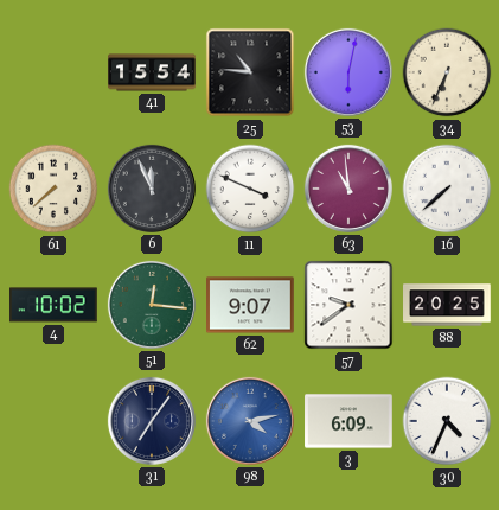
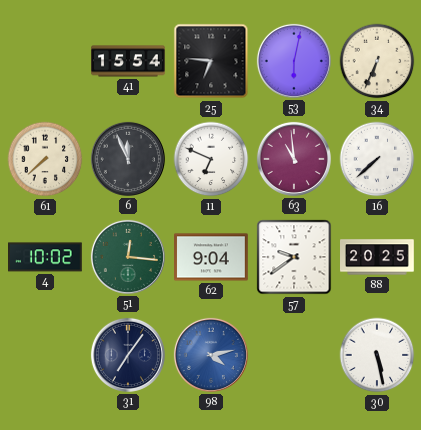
25: 10:46 -> 6:46
11: 3:49 -> 6:49
62: 9:07 -> 9:04
3: 6:09 -> none
30: 4:34 -> 5:28
